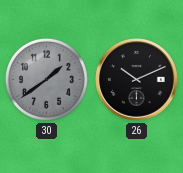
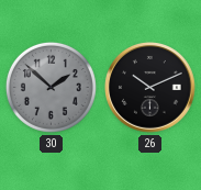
30: 1:39 -> 1:52
